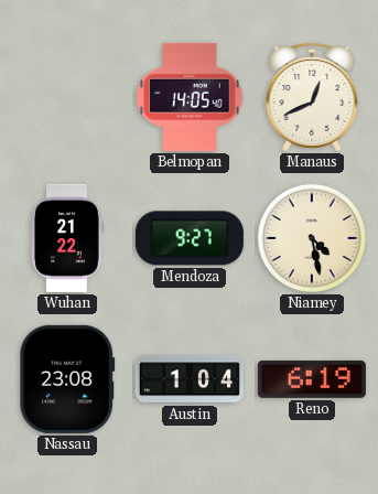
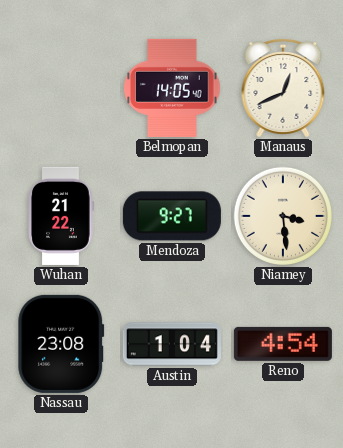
Niamey: 4:28 -> 3:29
Reno: 6:19 -> 4:54
